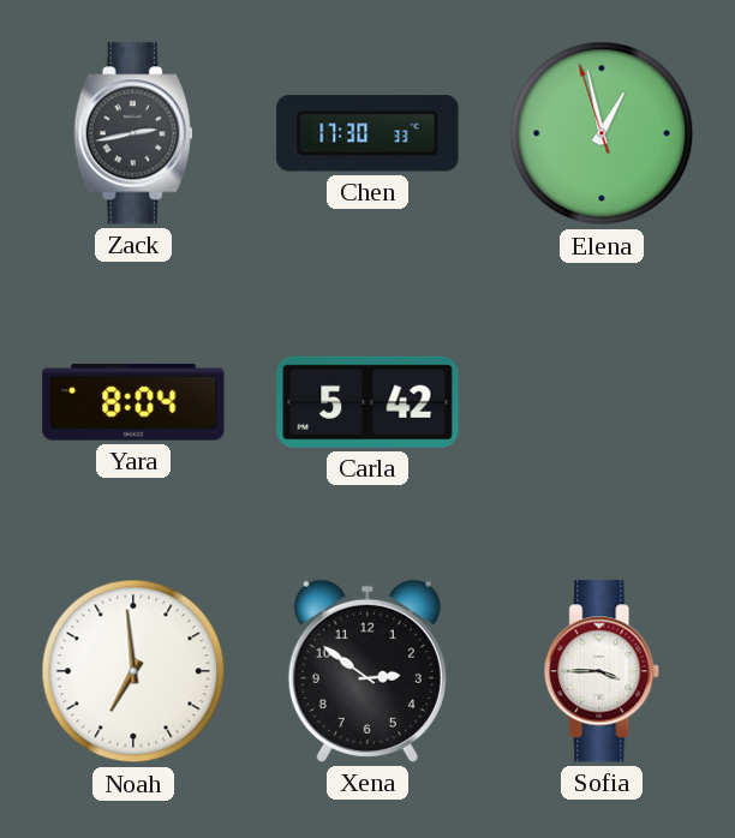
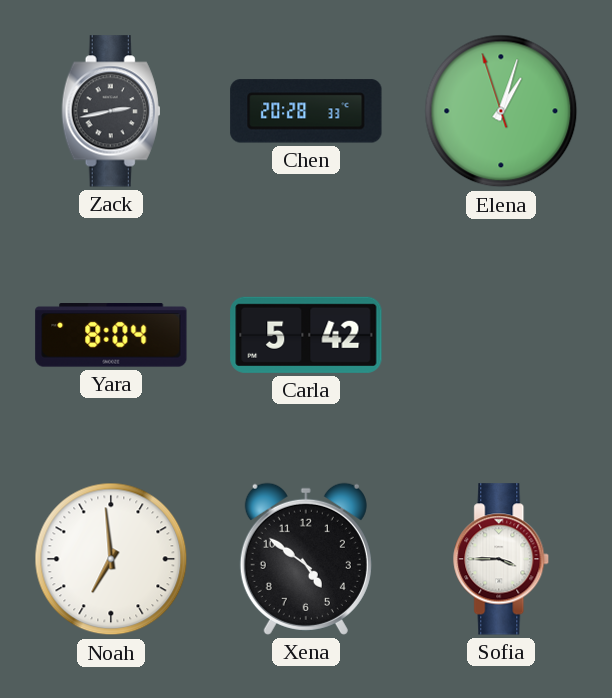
Chen: 17:30 -> 20:28
Elena: 12:57 -> 1:02
Xena: 2:51 -> 4:51
